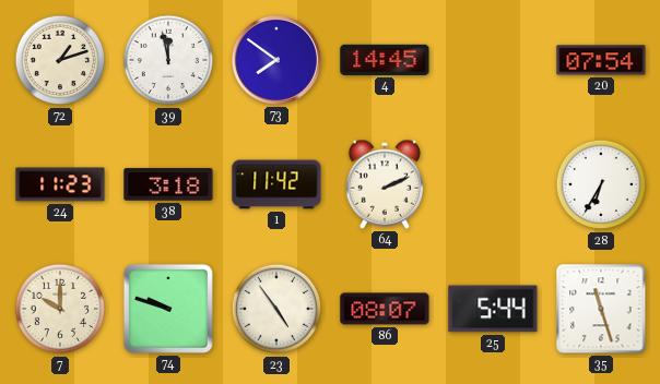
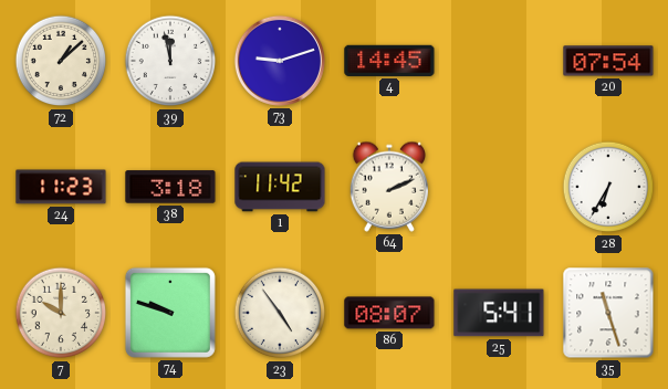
72: 1:12 -> 1:08
73: 7:51 -> 9:12
25: 5:44 -> 5:41
